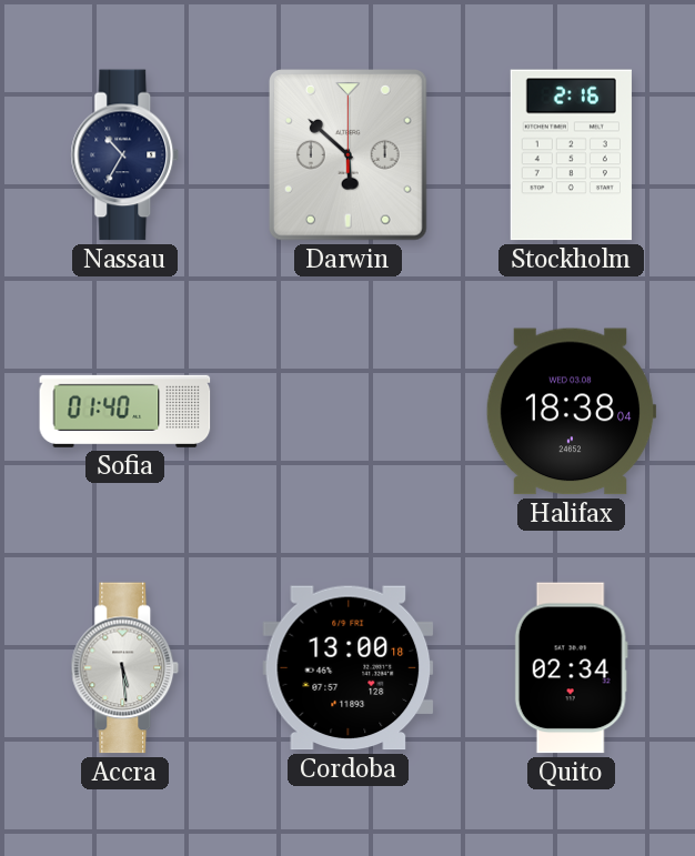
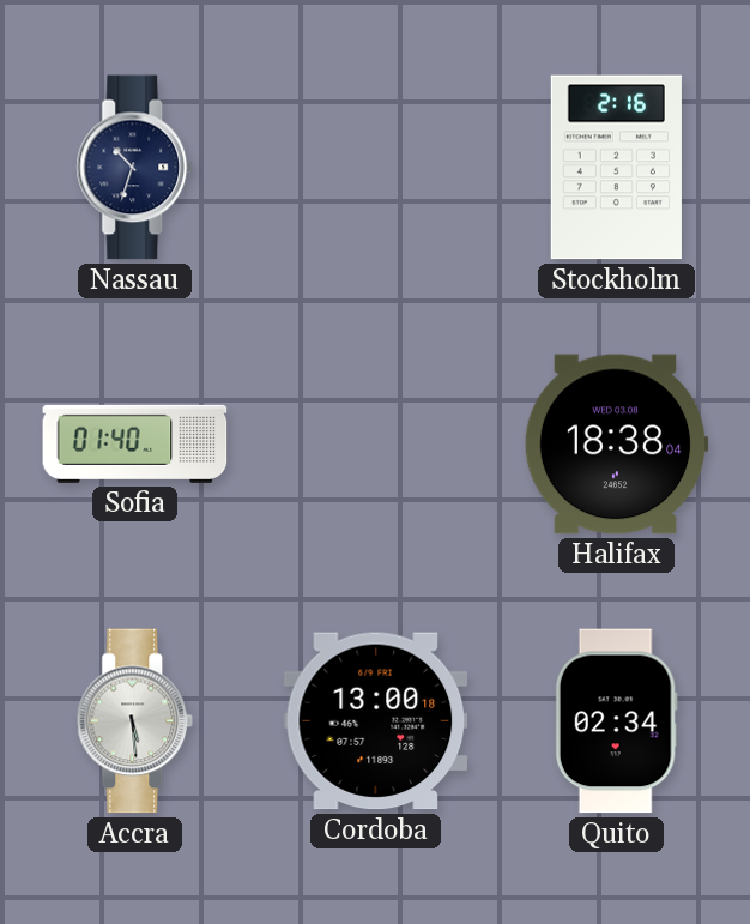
Nassau: 10:35 -> 10:33
Darwin: 5:52 -> none
